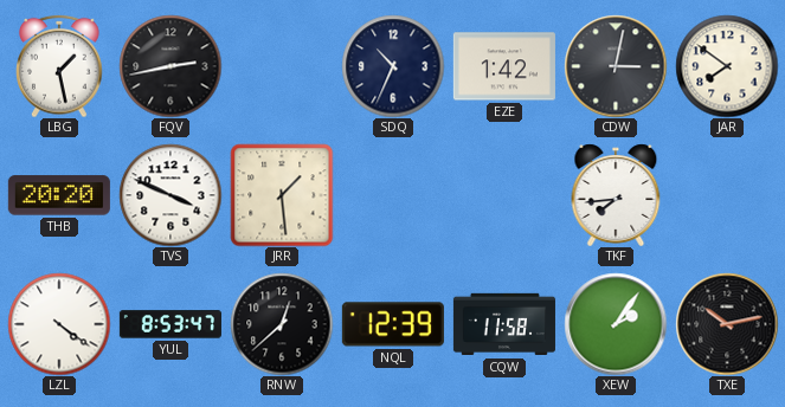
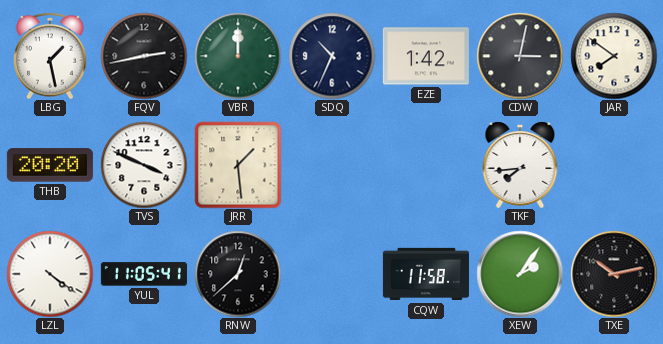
VBR: none -> 12:00
YUL: 8:53 -> 11:05
NQL: 12:39 -> none
